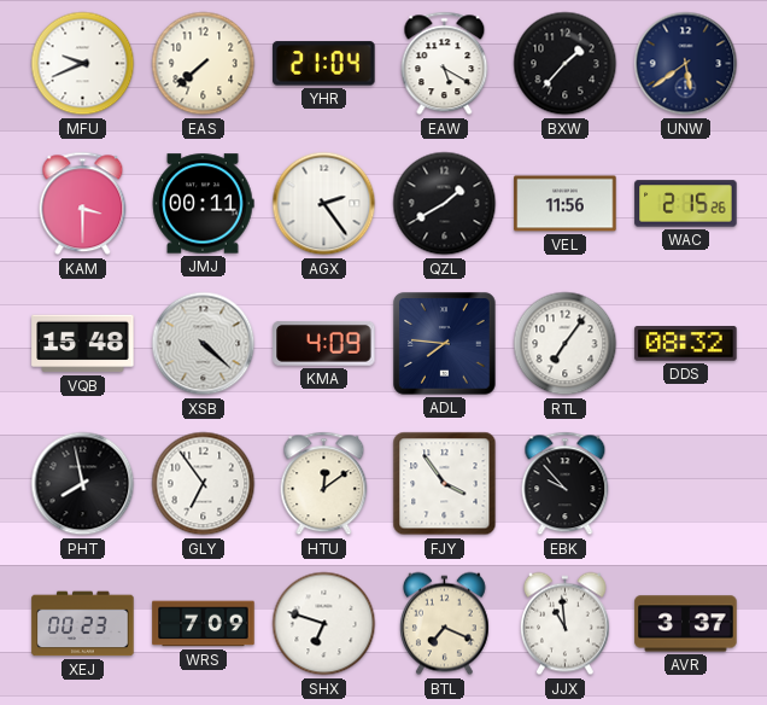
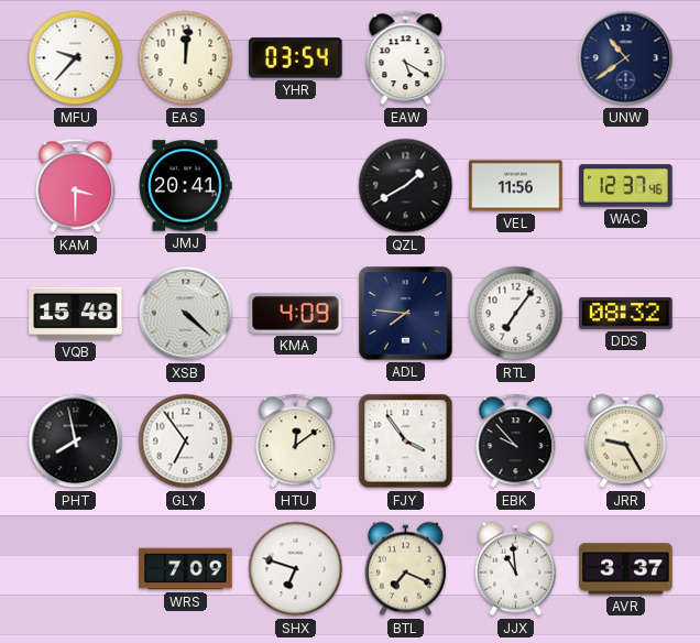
MFU: 9:41 -> 9:37
EAS: 7:38 -> 12:01
YHR: 21:04 -> 03:54
BXW: 1:37 -> none
UNW: 5:39 -> 10:39
JMJ: 00:11 -> 20:41
AGX: 2:24 -> none
WAC: 2:15 -> 12:37
JRR: none -> 9:25
XEJ: 00:23 -> none
